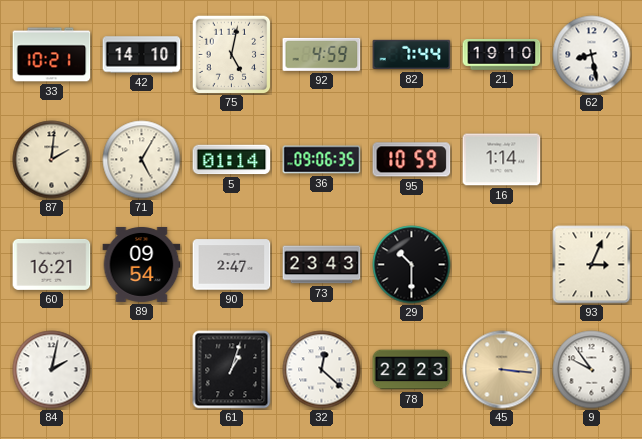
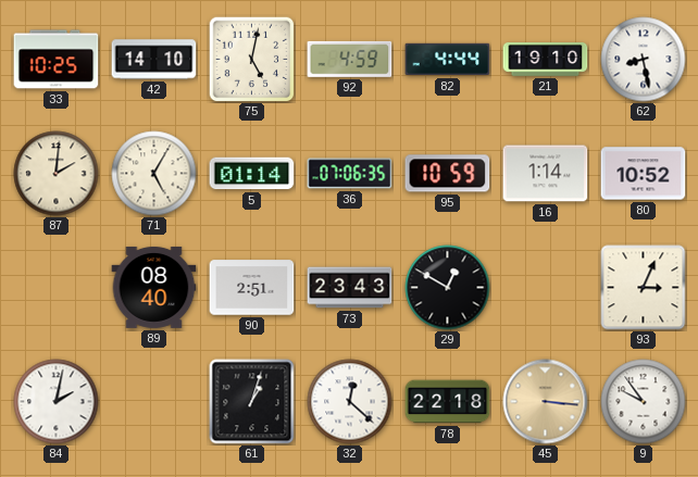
33: 10:21 -> 10:25
82: 7:44 -> 4:44
36: 09:06 -> 07:06
80: none -> 10:52
60: 16:21 -> none
89: 09:54 -> 08:40
90: 2:47 -> 2:51
29: 10:30 -> 12:50
78: 22:23 -> 22:18
